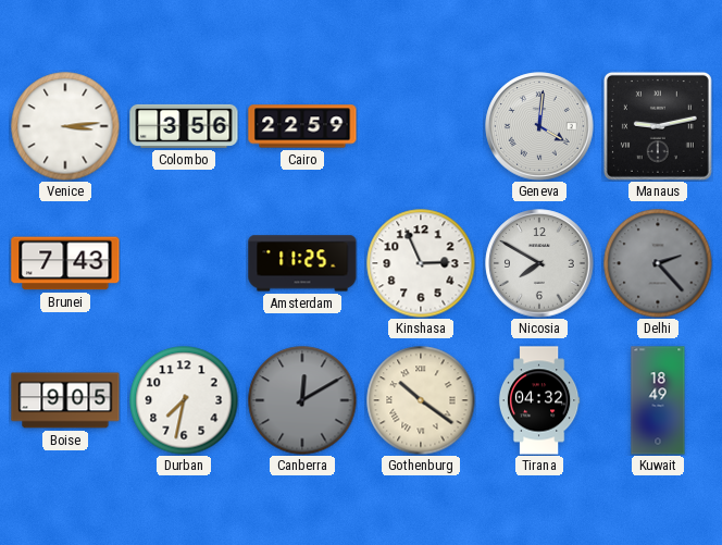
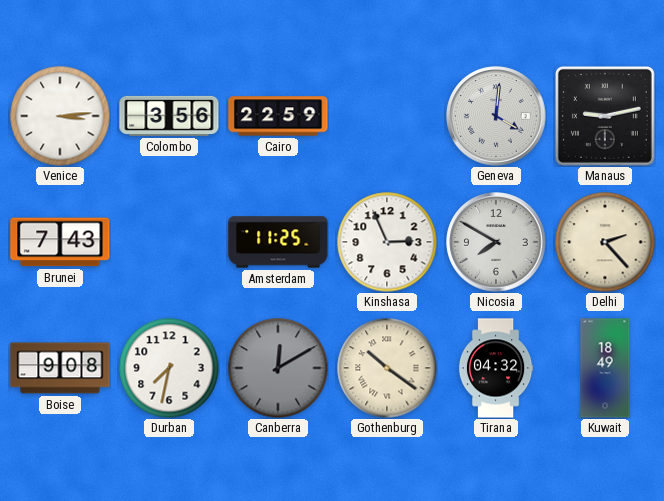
Delhi dial: grey -> cream
Boise: 9:05 -> 9:08
